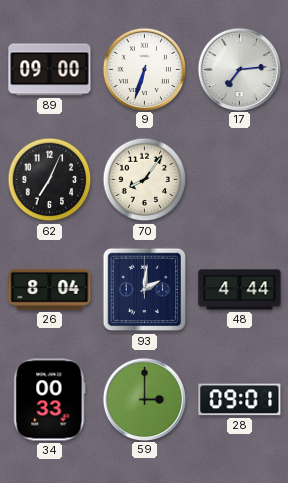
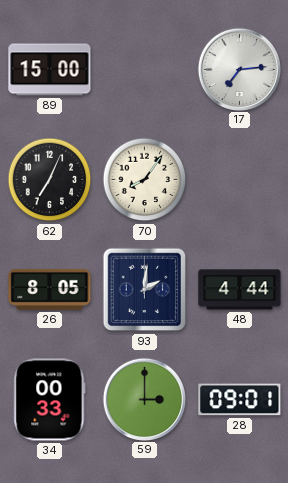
89: 09:00 -> 15:00
9: 6:33 -> none
26: 8:04 -> 8:05
